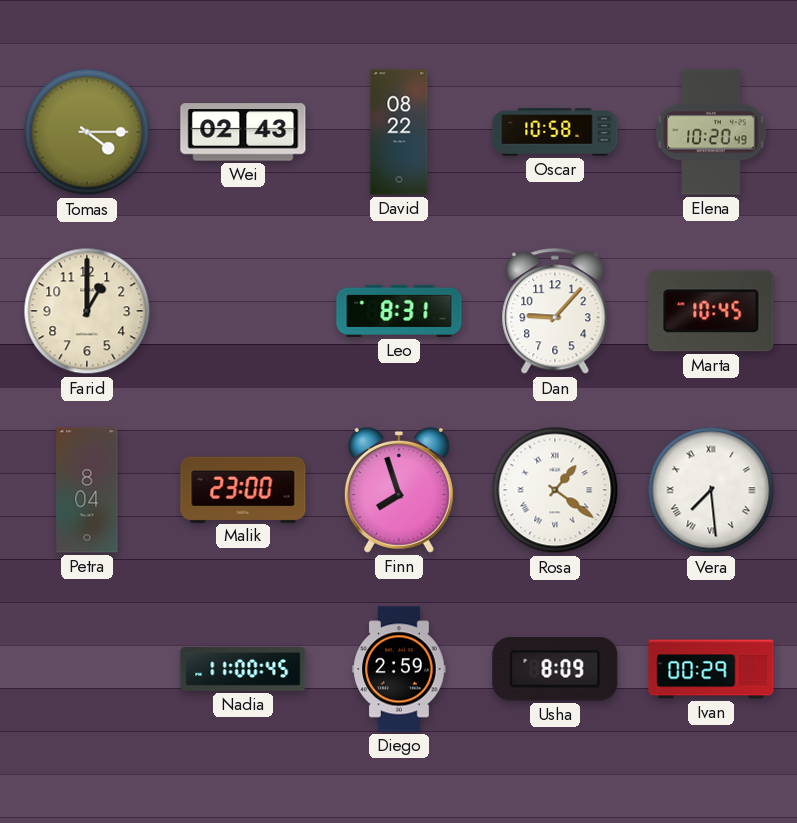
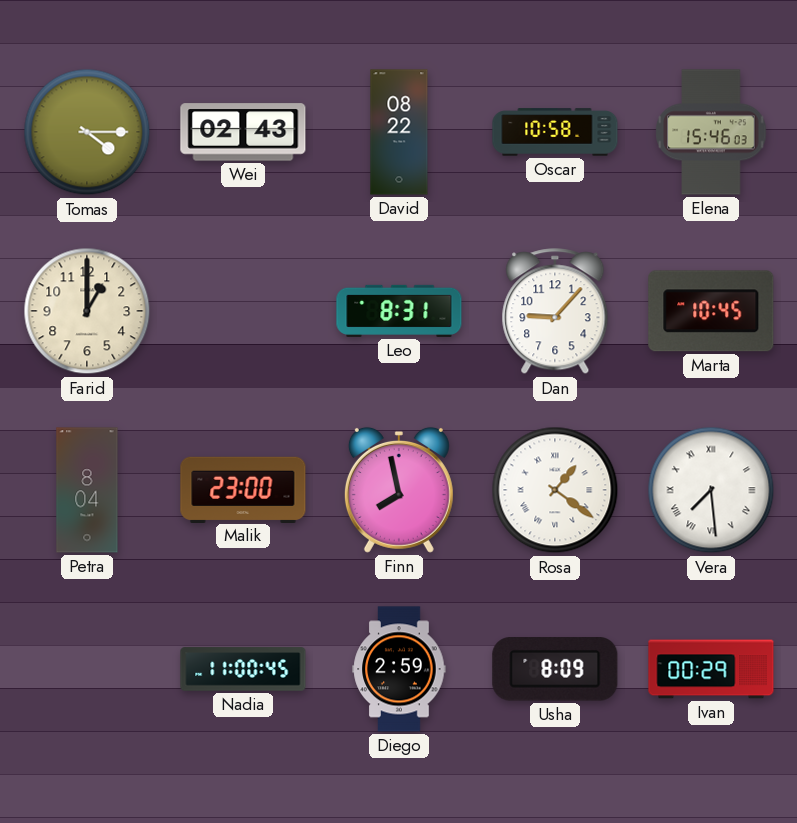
Elena: 10:20 -> 15:46
Finn: 7:57 -> 7:58
